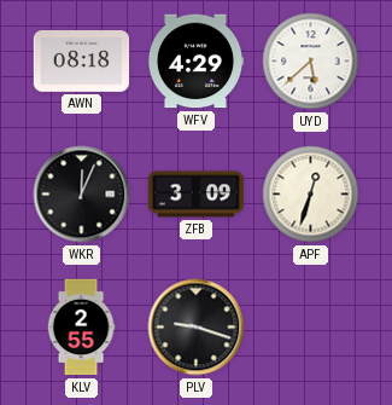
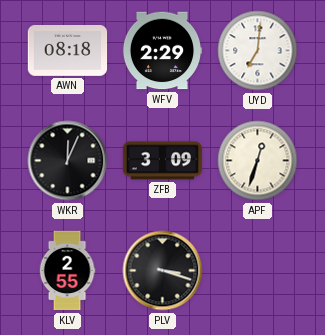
WFV: 4:29 -> 2:29
UYD: 5:38 -> 7:01
PLV: 9:18 -> 3:18
